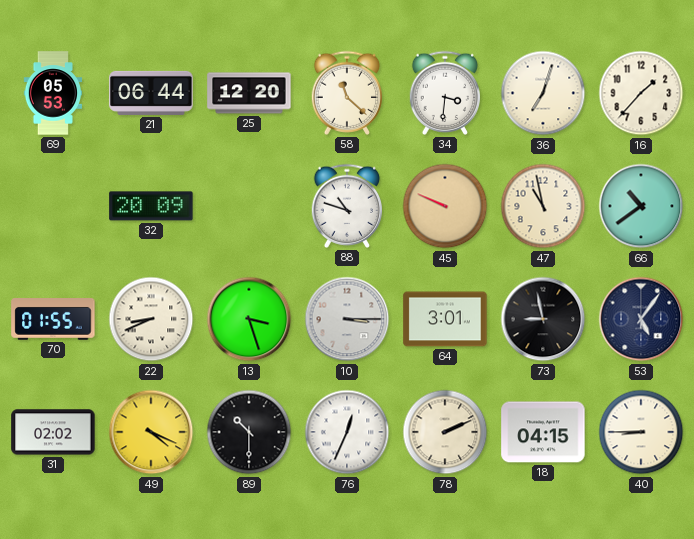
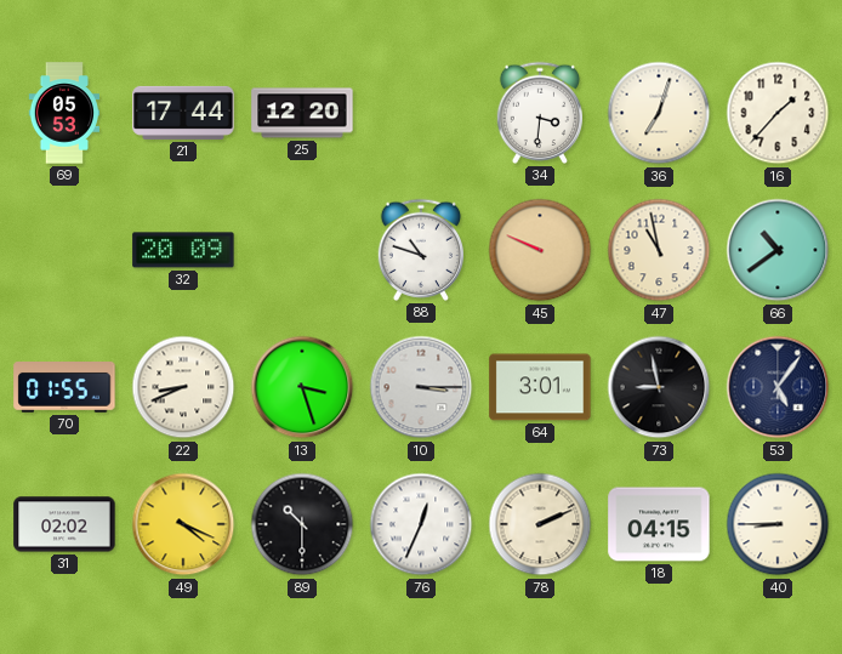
21: 06:44 -> 17:44
58: 11:22 -> none
